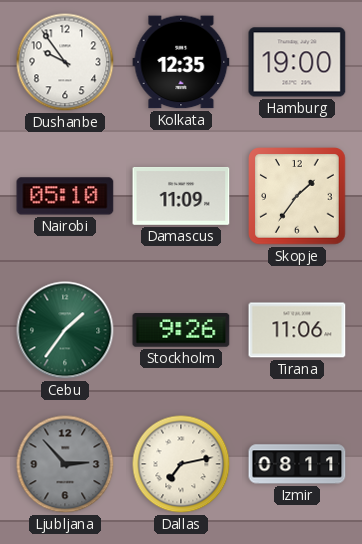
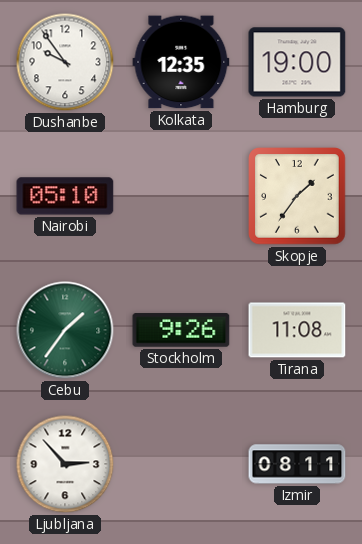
Damascus: 11:09 -> none
Tirana: 11:06 -> 11:08
Ljubljana dial: grey -> white
Dallas: 7:13 -> none
